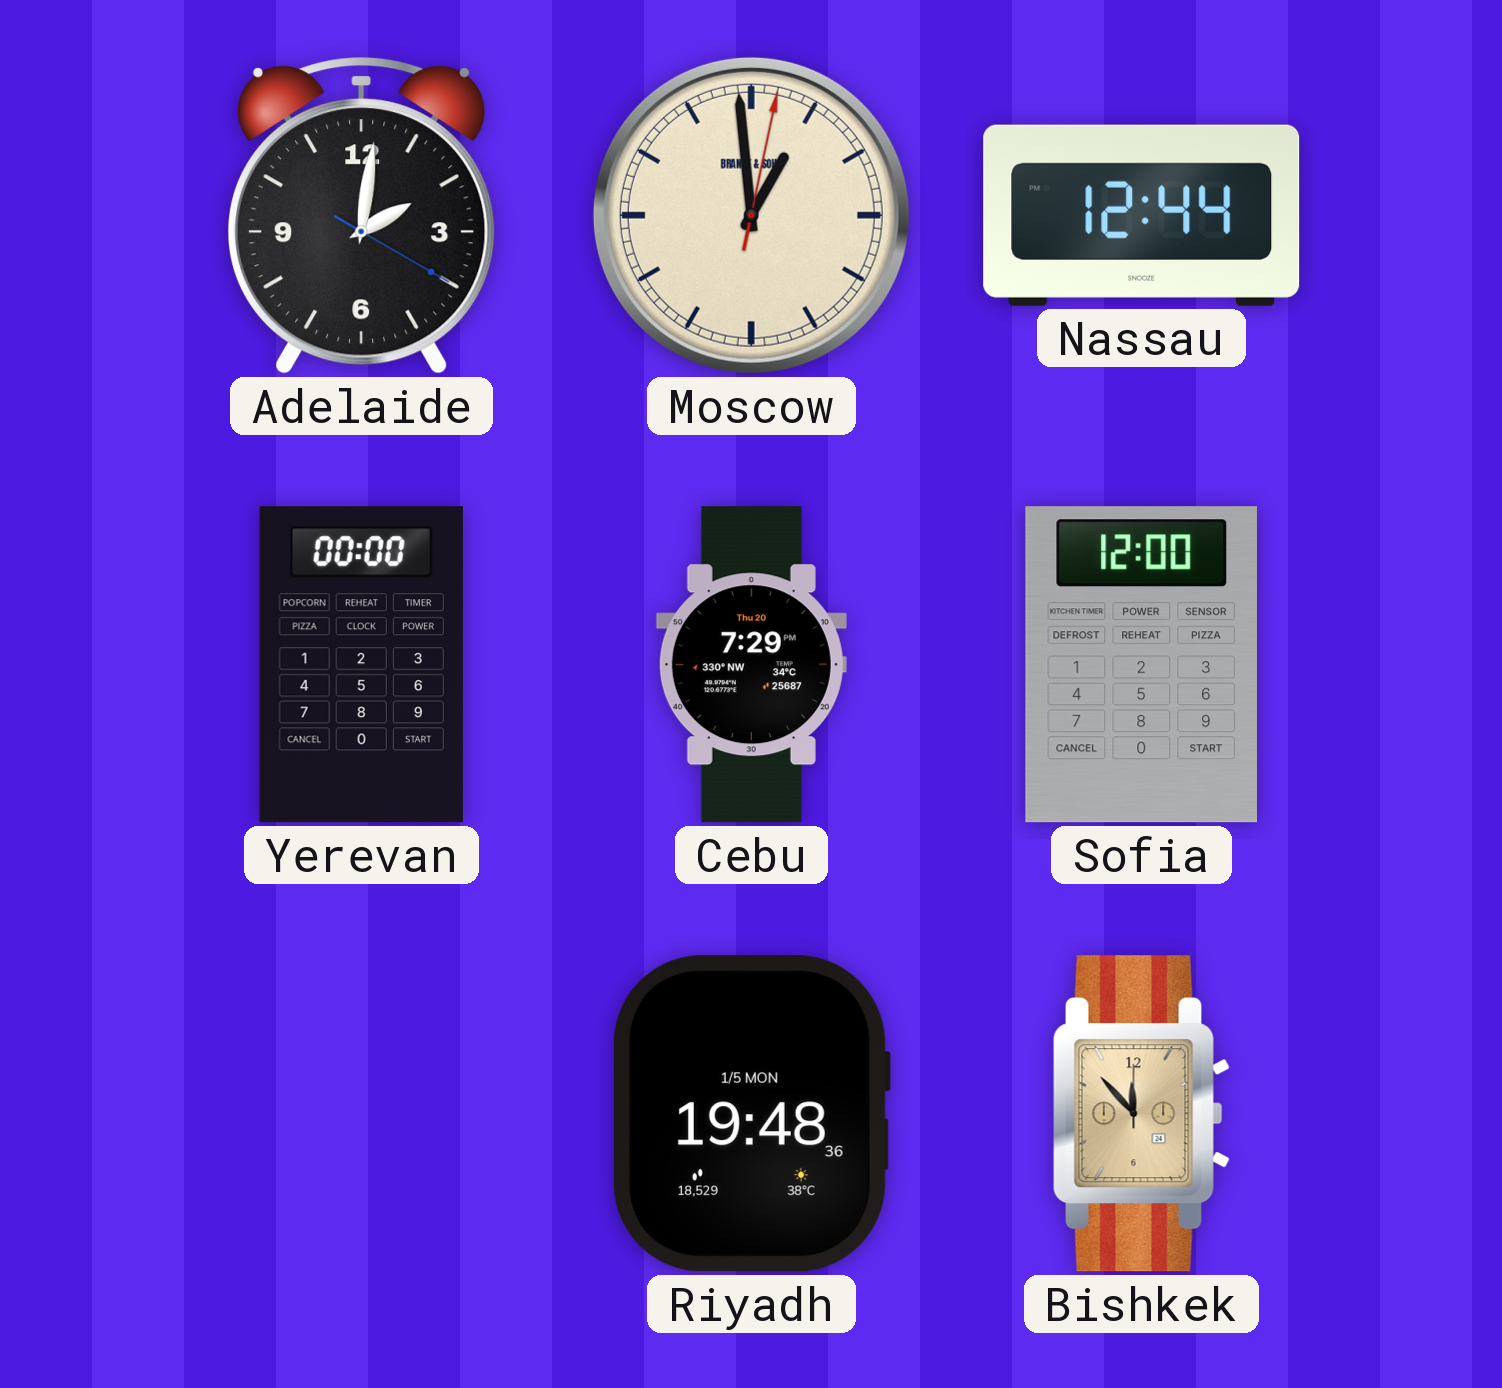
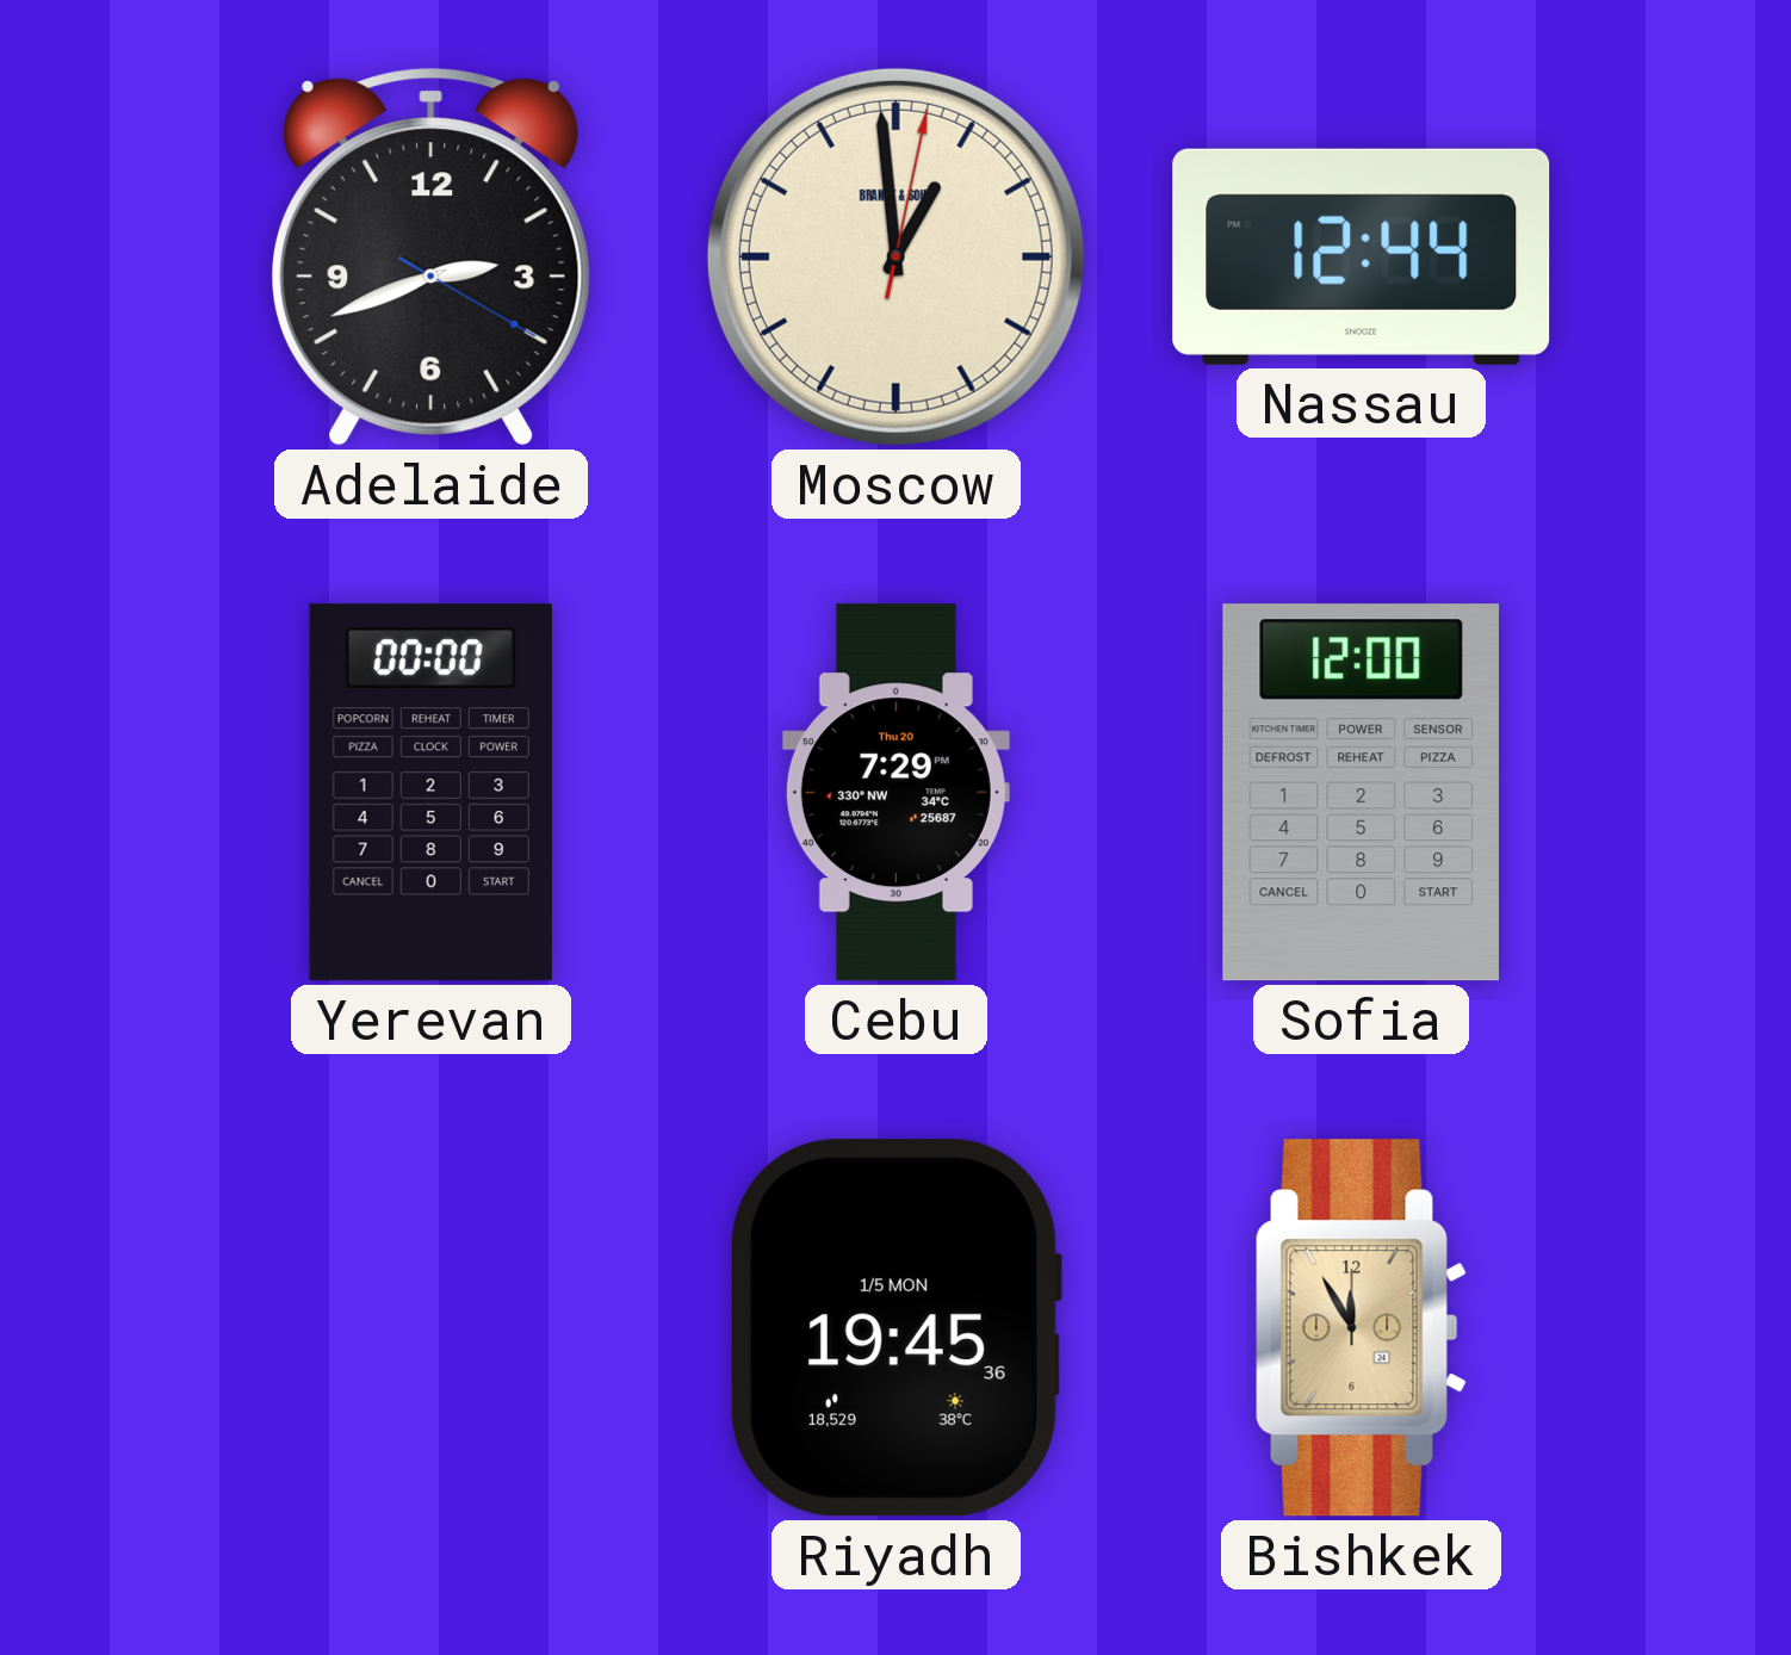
Adelaide: 2:01 -> 2:41
Riyadh: 19:48 -> 19:45
Bishkek: 11:53 -> 11:55
